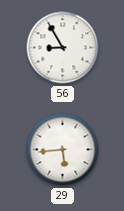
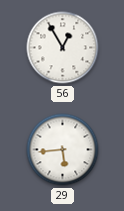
56: 8:55 -> 12:55
